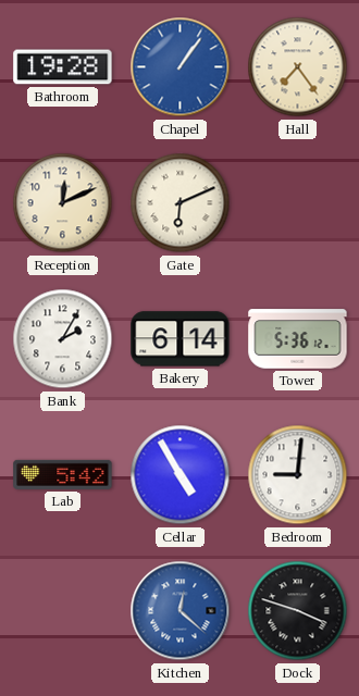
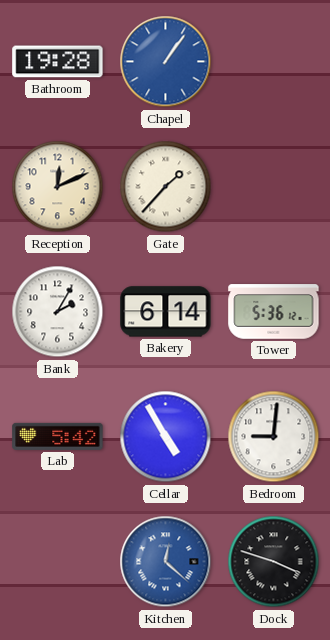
Hall: 7:24 -> none
Gate: 6:11 -> 1:37
